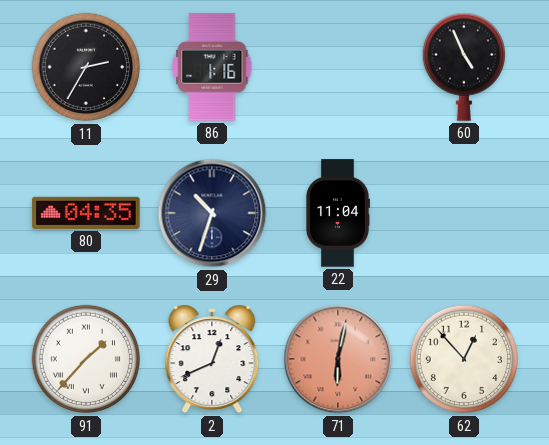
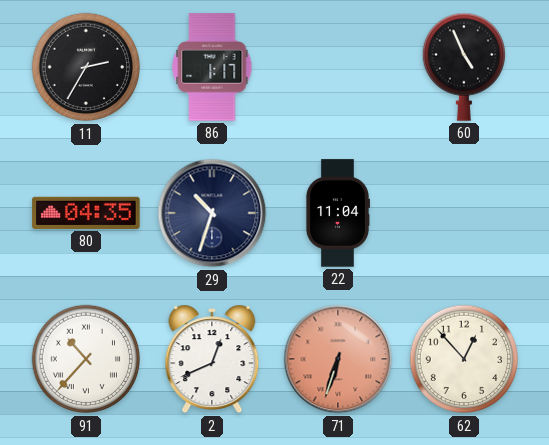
86: 1:16 -> 1:17
91: 1:37 -> 10:37
71: 6:02 -> 6:33
